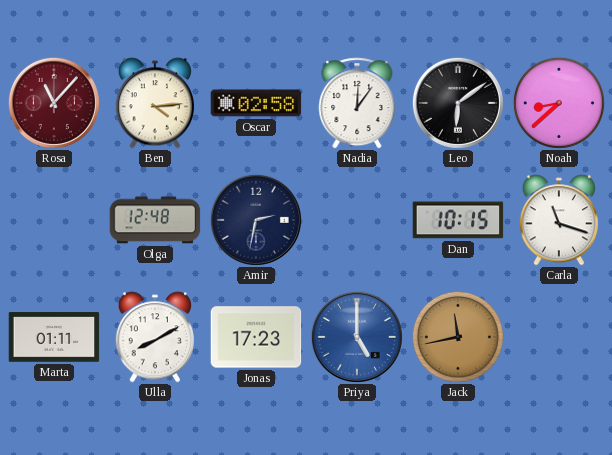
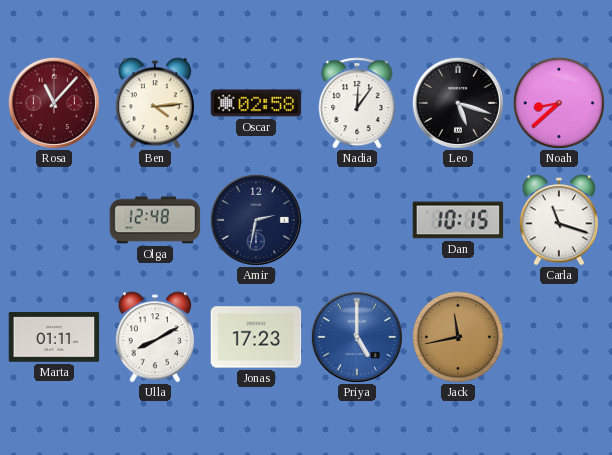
Leo: 6:09 -> 5:18
